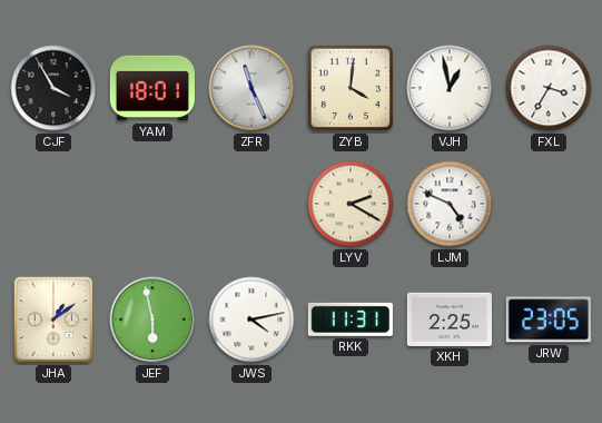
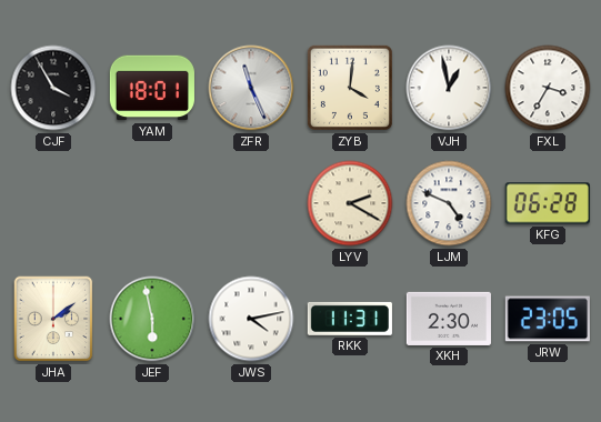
KFG: none -> 06:28
JHA: 1:09 -> 2:09
XKH: 2:25 -> 2:30
